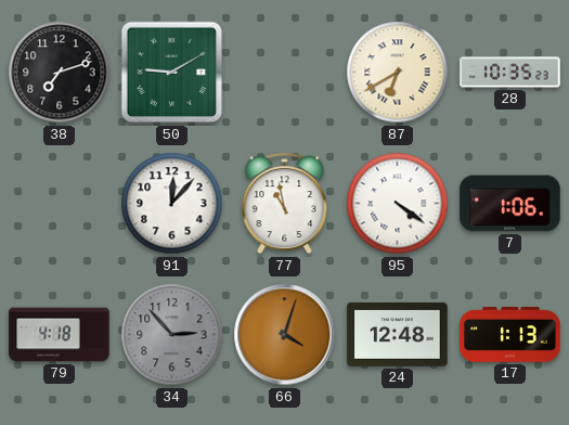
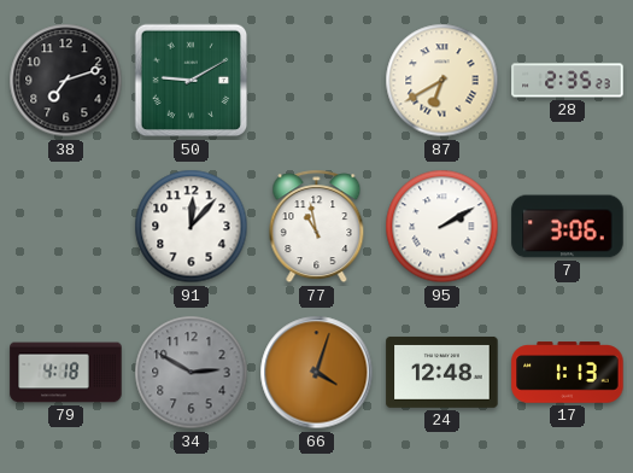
28: 10:35 -> 2:35
95: 4:21 -> 2:10
7: 1:06 -> 3:06
34: 2:53 -> 2:50
